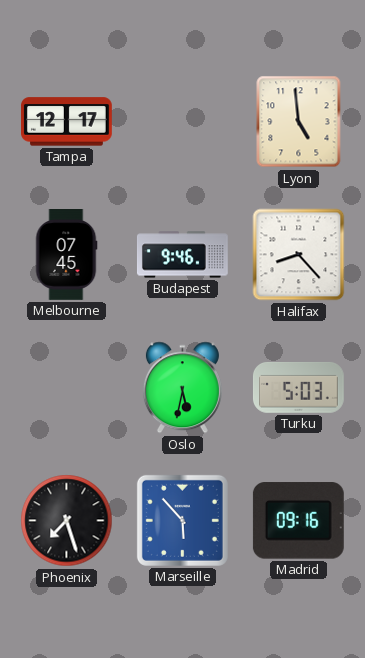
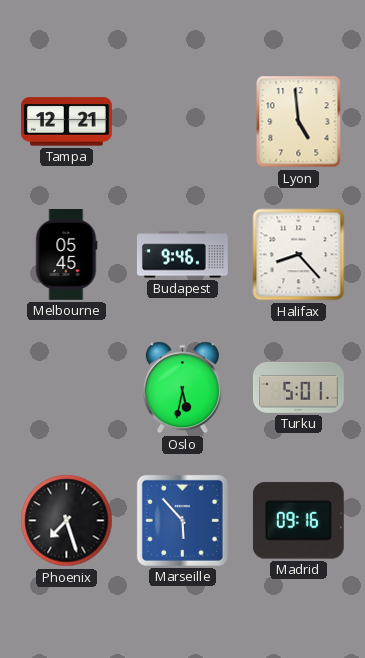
Tampa: 12:17 -> 12:21
Melbourne: 07:45 -> 05:45
Turku: 5:03 -> 5:01
